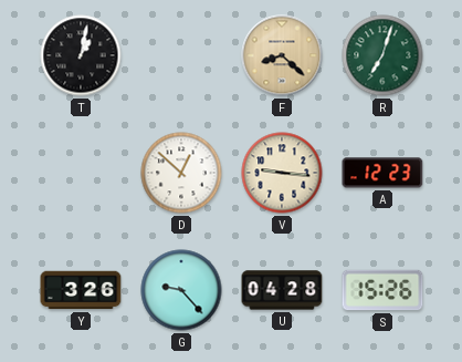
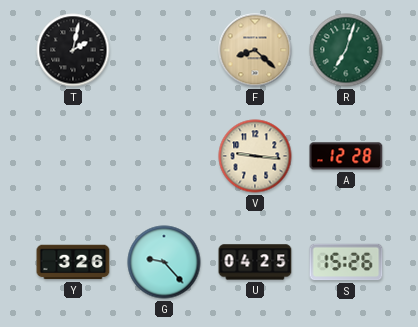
T: 1:02 -> 2:02
D: 12:52 -> none
A: 12:23 -> 12:28
U: 04:28 -> 04:25
